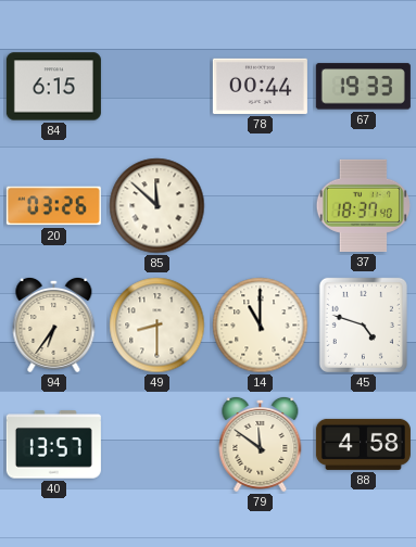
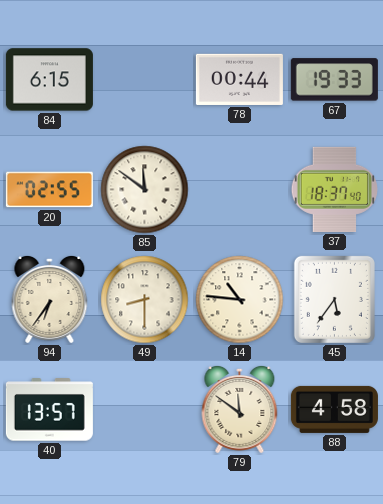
20: 03:26 -> 02:55
85: 11:52 -> 11:51
14: 11:00 -> 10:46
45: 4:48 -> 5:36
